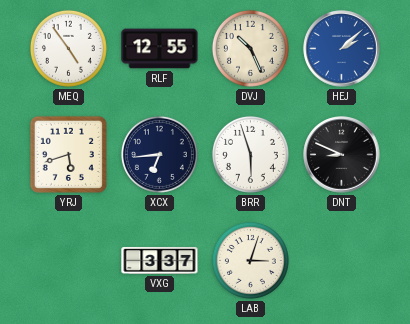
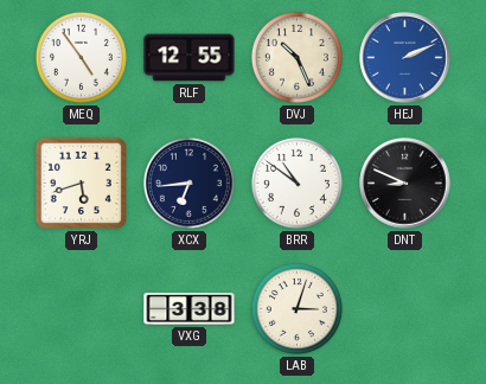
HEJ: 2:08 -> 2:11
BRR: 5:57 -> 10:51
VXG: 3:37 -> 3:38
